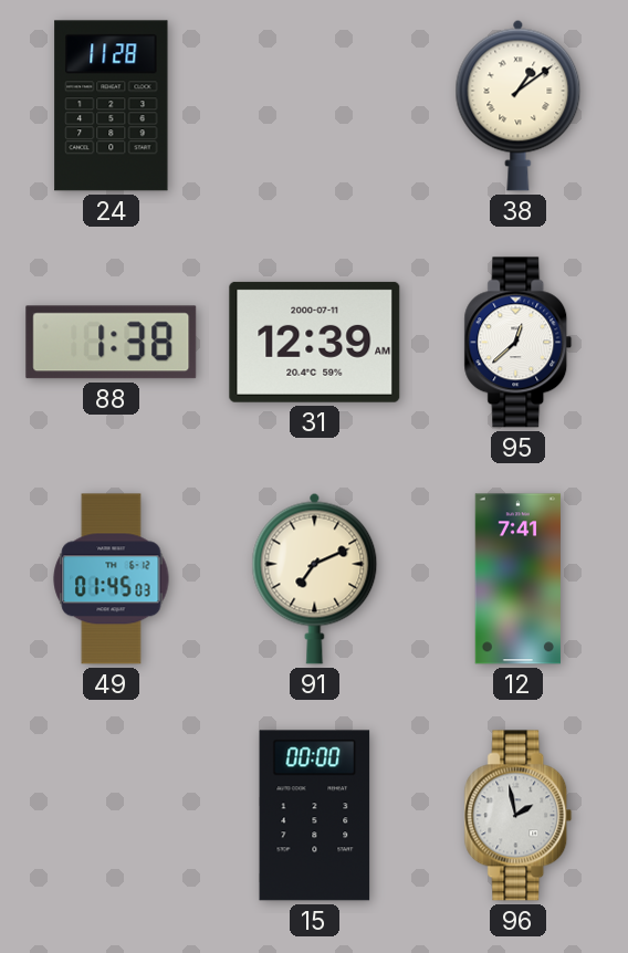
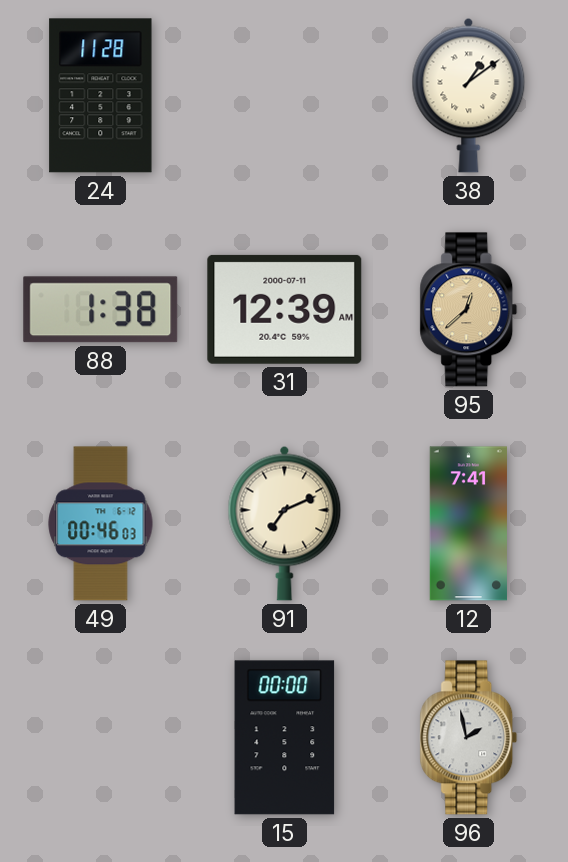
95 dial: white -> champagne
49: 01:45 -> 00:46
